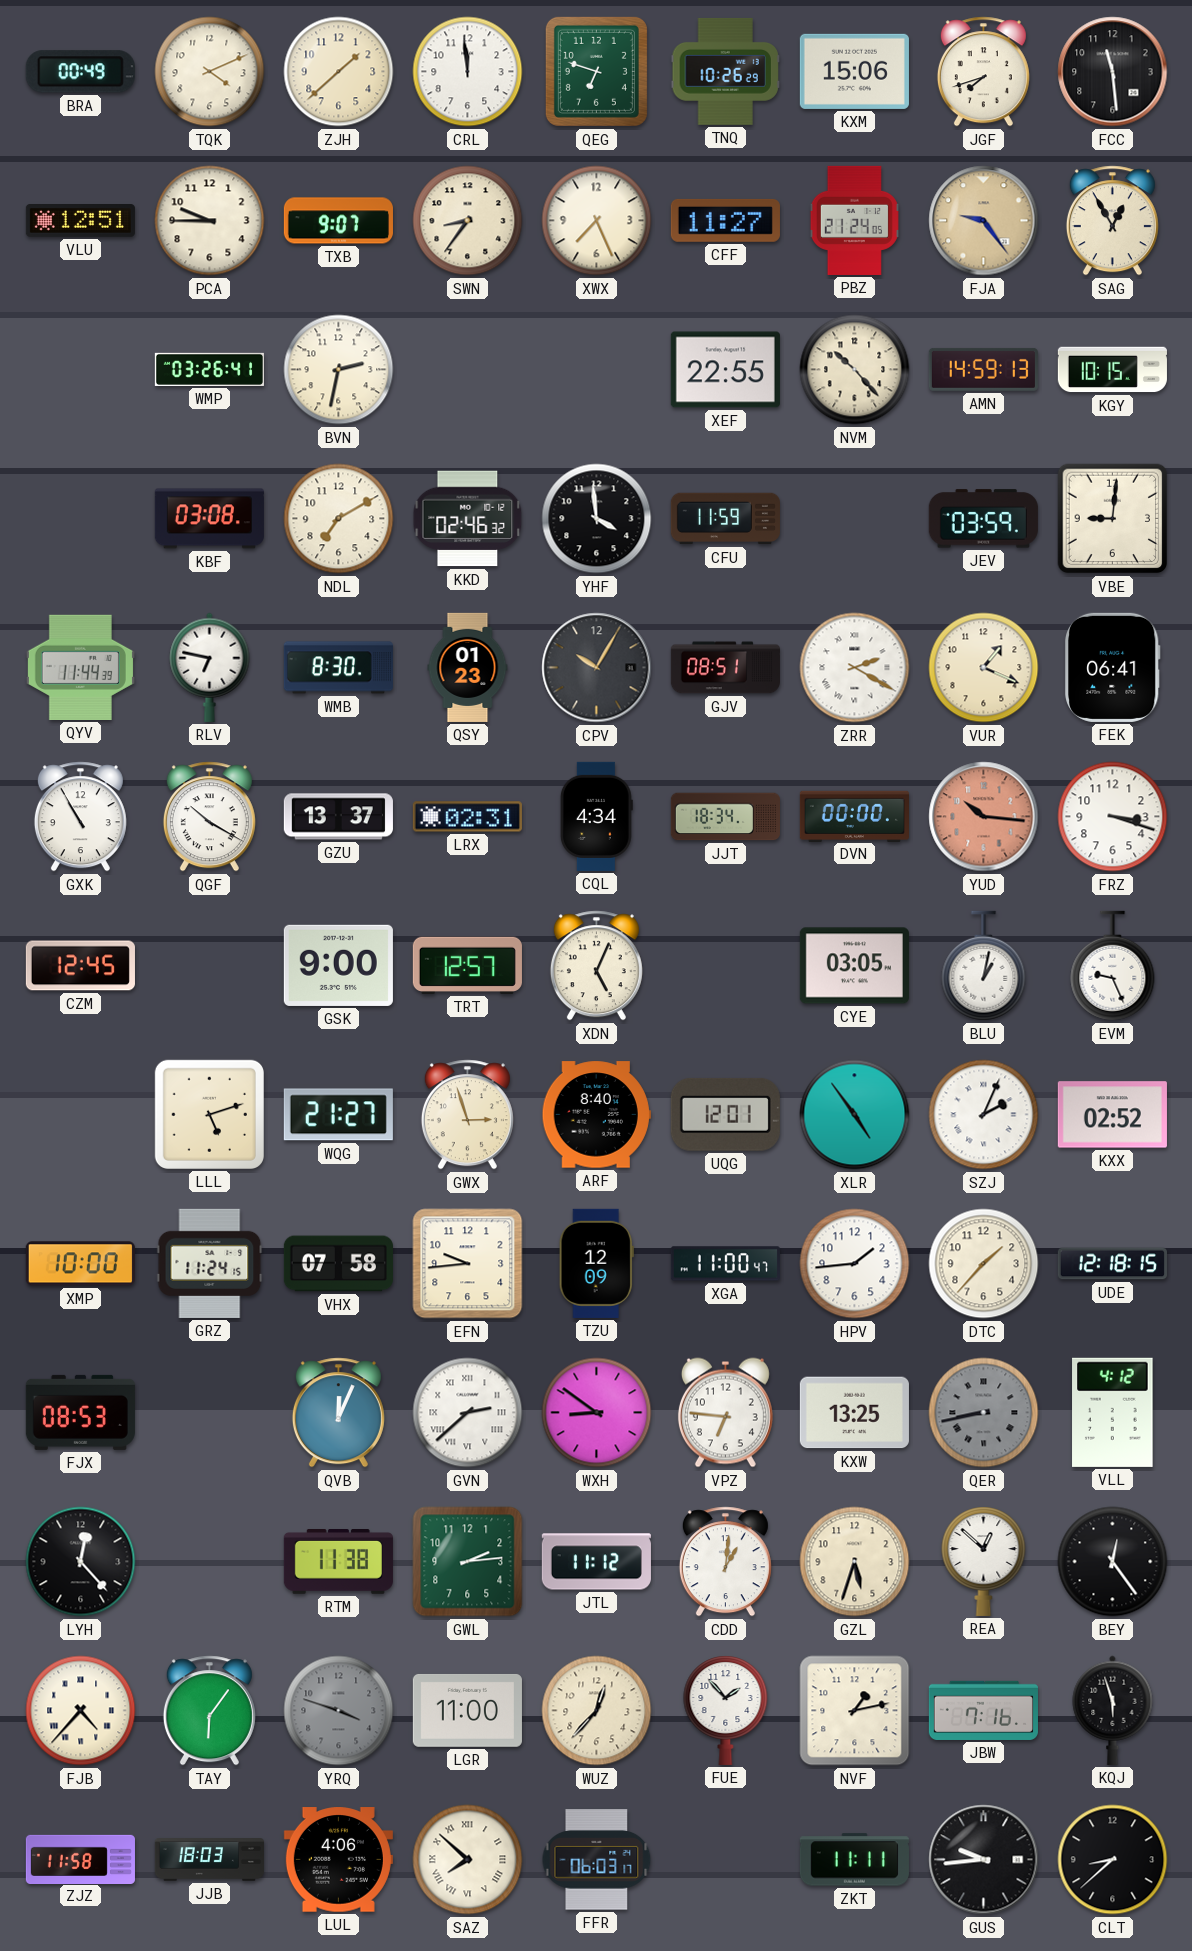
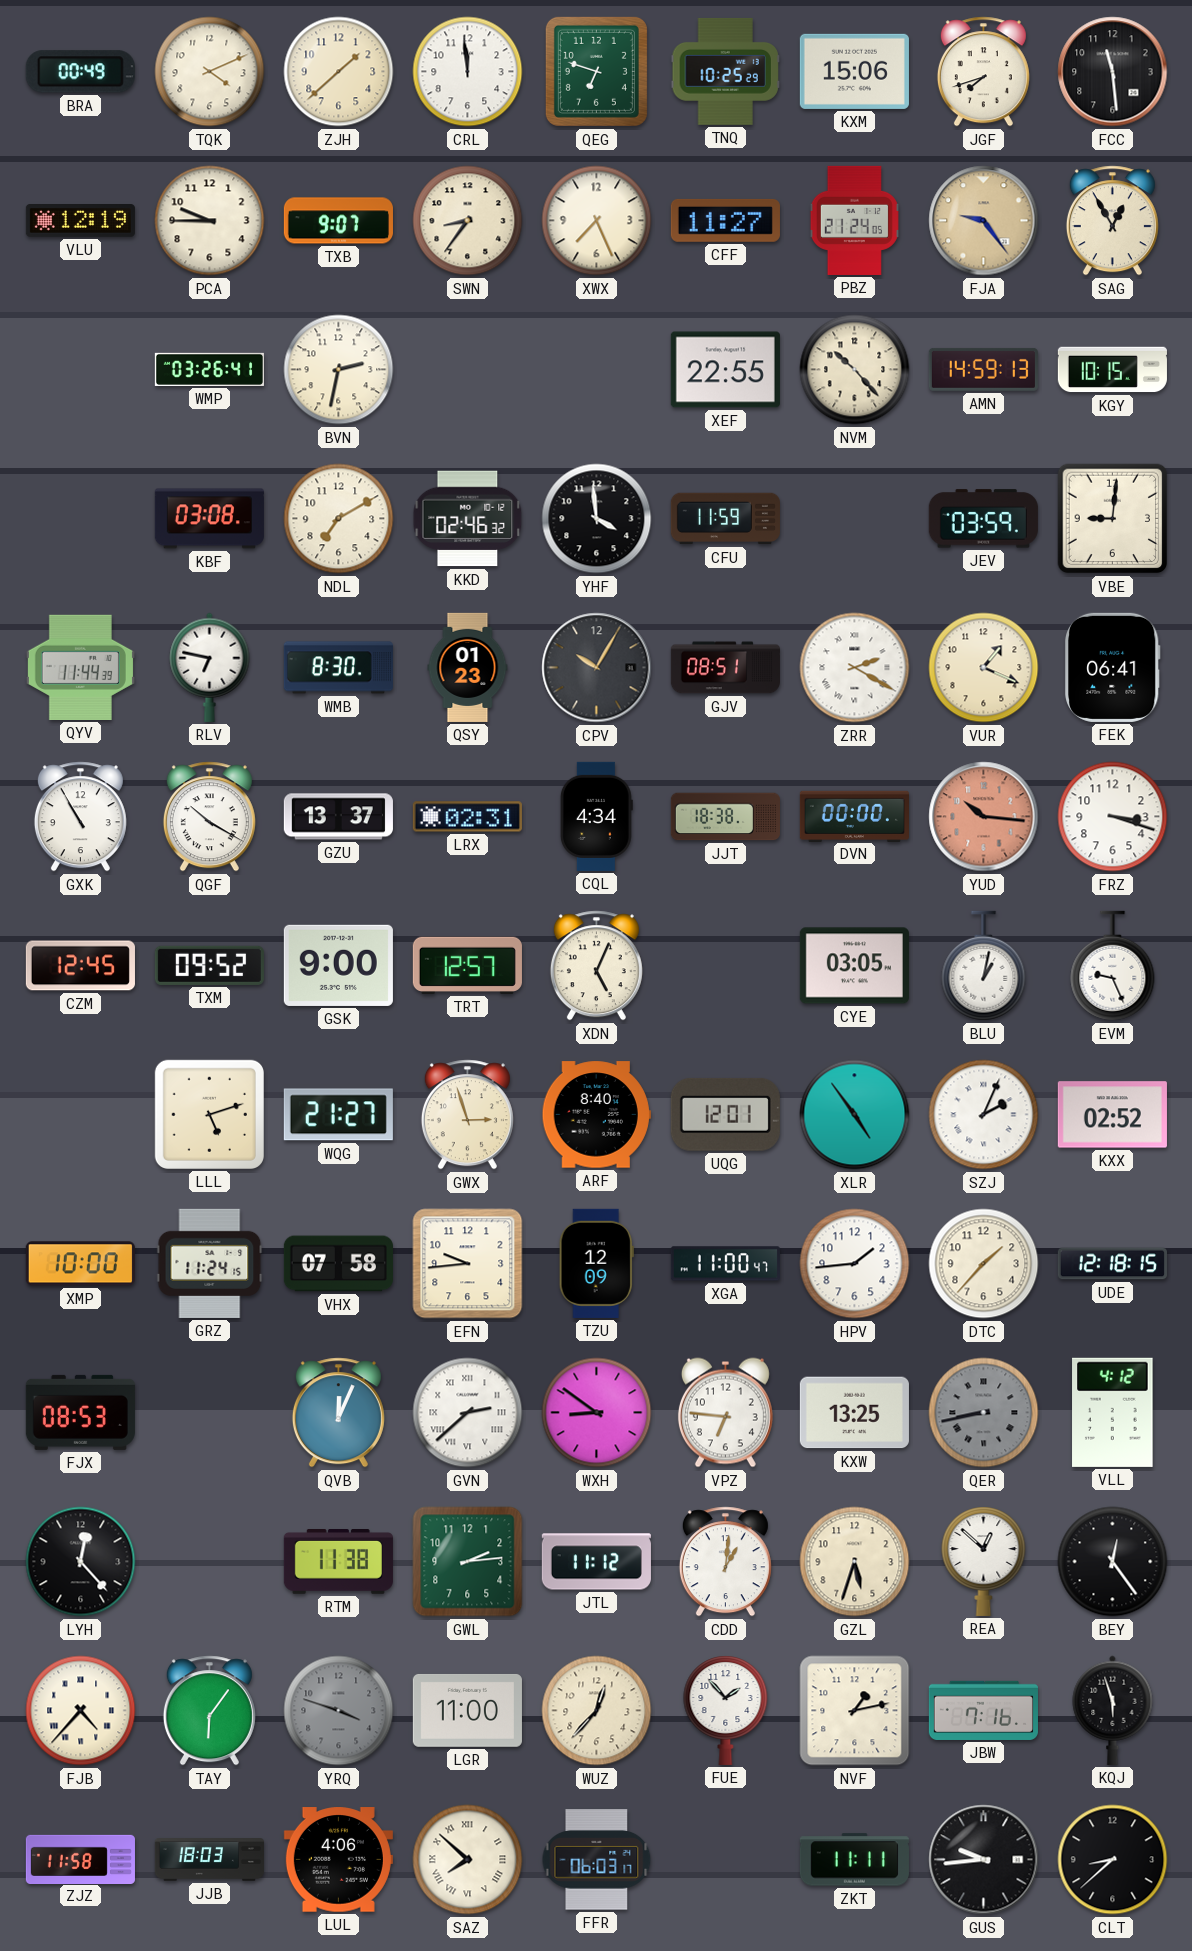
TNQ: 10:26 -> 10:25
VLU: 12:51 -> 12:19
JJT: 18:34 -> 18:38
TXM: none -> 09:52
